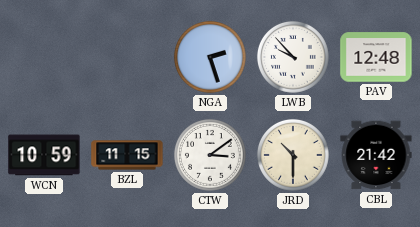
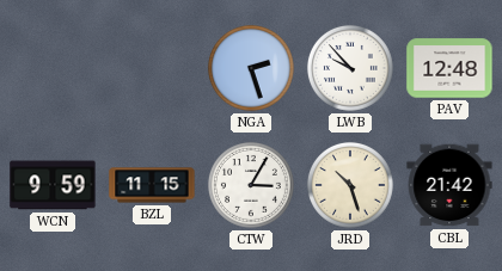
WCN: 10:59 -> 9:59
CTW: 3:09 -> 3:05
JRD: 10:30 -> 10:27
